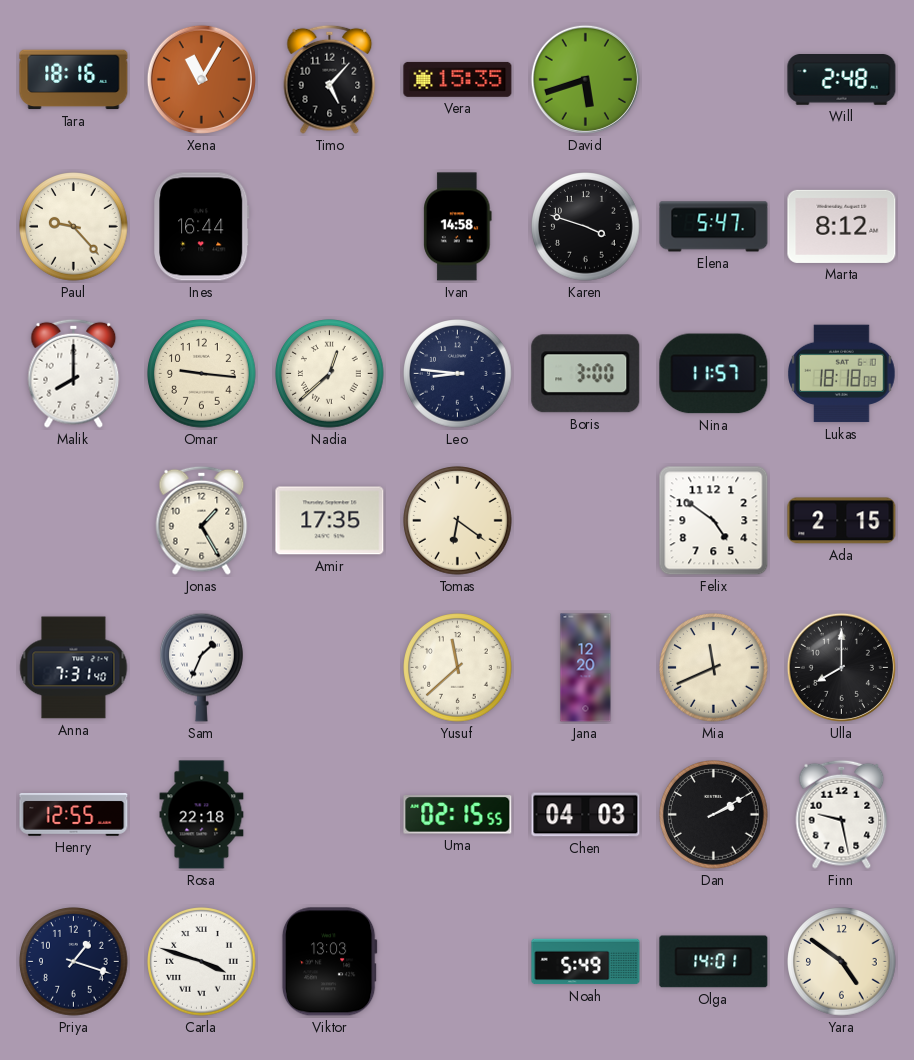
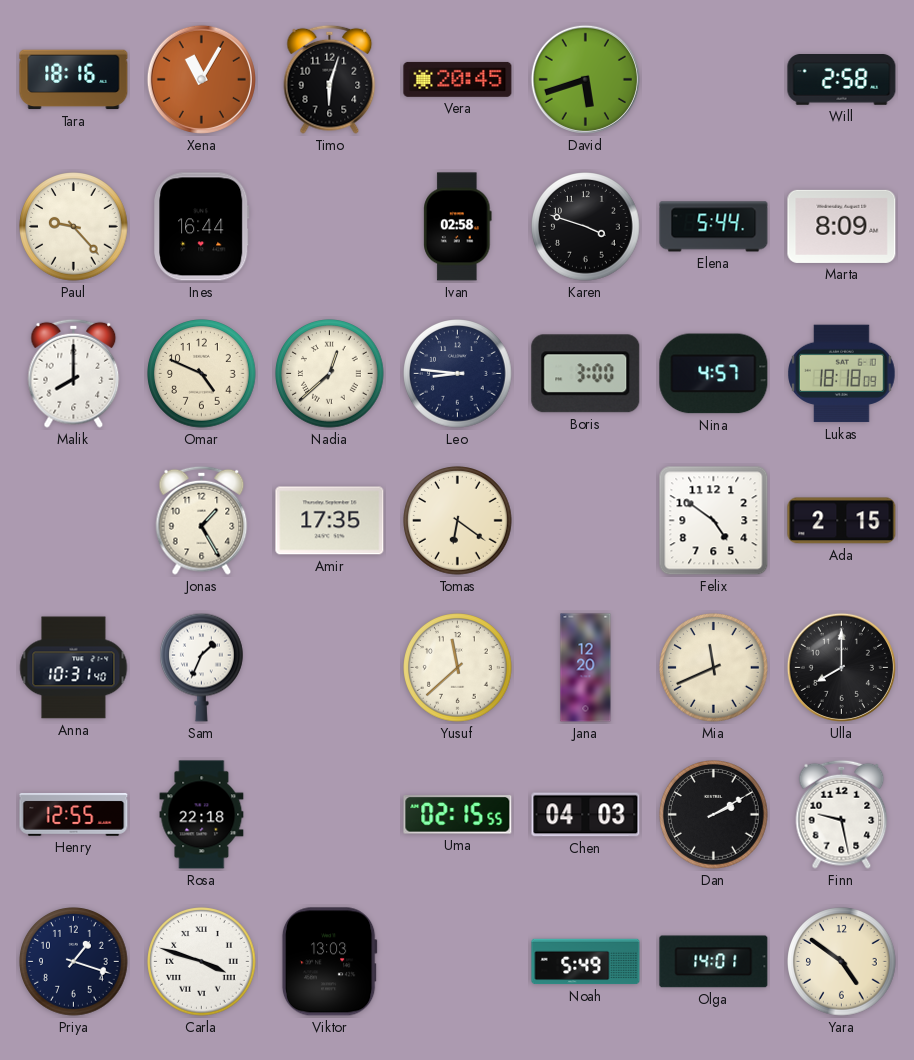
Timo: 5:07 -> 6:03
Vera: 15:35 -> 20:45
Will: 2:48 -> 2:58
Ivan: 14:58 -> 02:58
Elena: 5:47 -> 5:44
Marta: 8:12 -> 8:09
Omar: 9:16 -> 4:49
Nina: 11:57 -> 4:57
Anna: 7:31 -> 10:31
